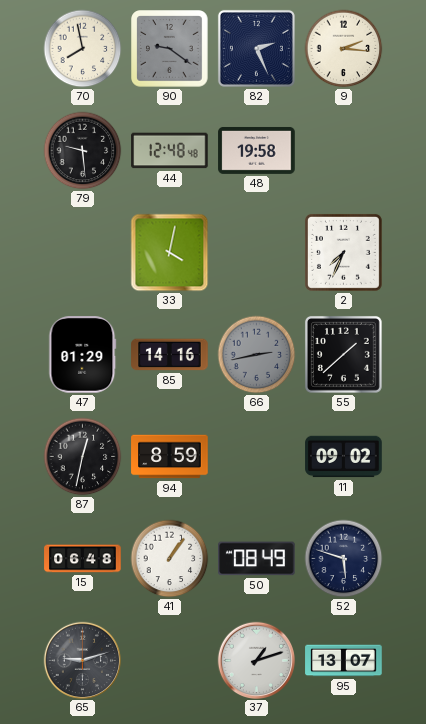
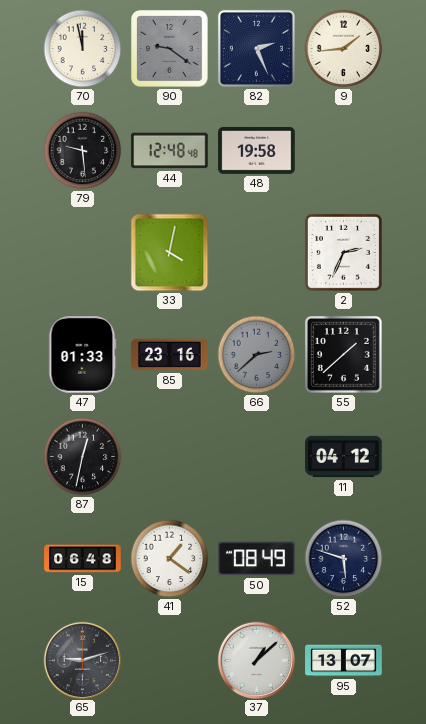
70: 7:58 -> 11:58
9: 2:16 -> 1:44
2: 7:34 -> 2:34
47: 01:29 -> 01:33
85: 14:16 -> 23:16
66: 2:43 -> 2:38
94: 8:59 -> none
11: 09:02 -> 04:12
41: 1:06 -> 1:21
37: 1:12 -> 1:08
